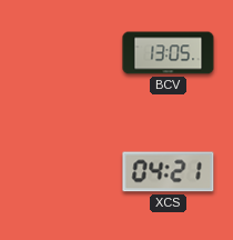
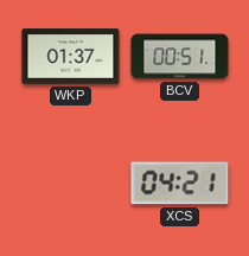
WKP: none -> 01:37
BCV: 13:05 -> 00:51
